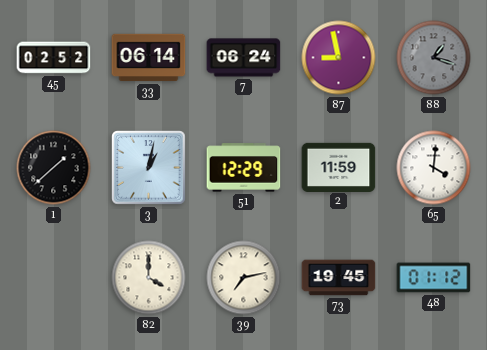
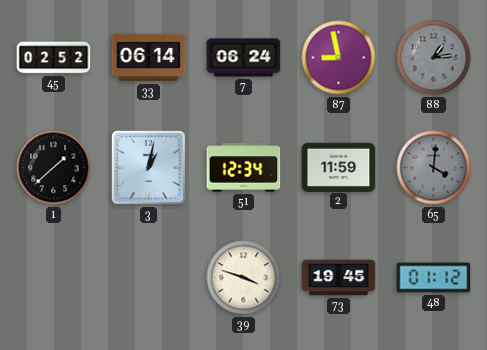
88: 1:18 -> 1:14
51: 12:29 -> 12:34
65 dial: white -> grey
82: 4:00 -> none
39: 7:13 -> 3:48
